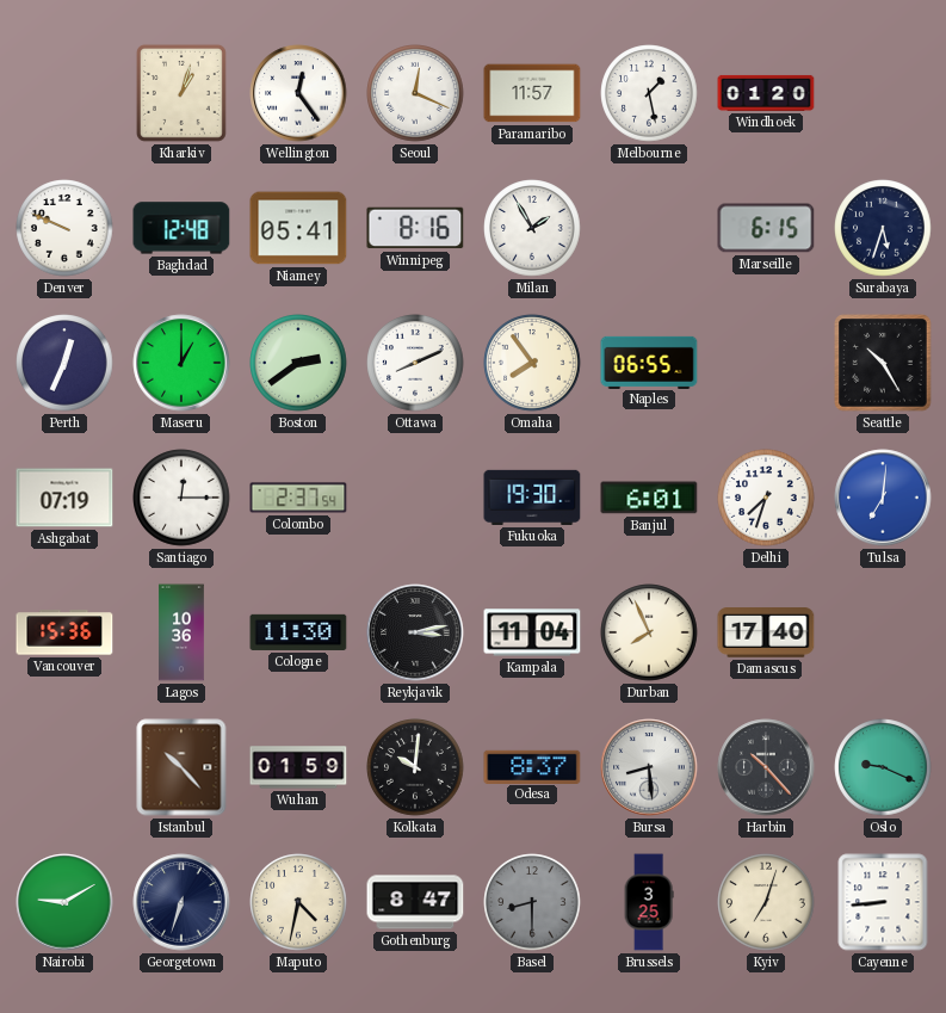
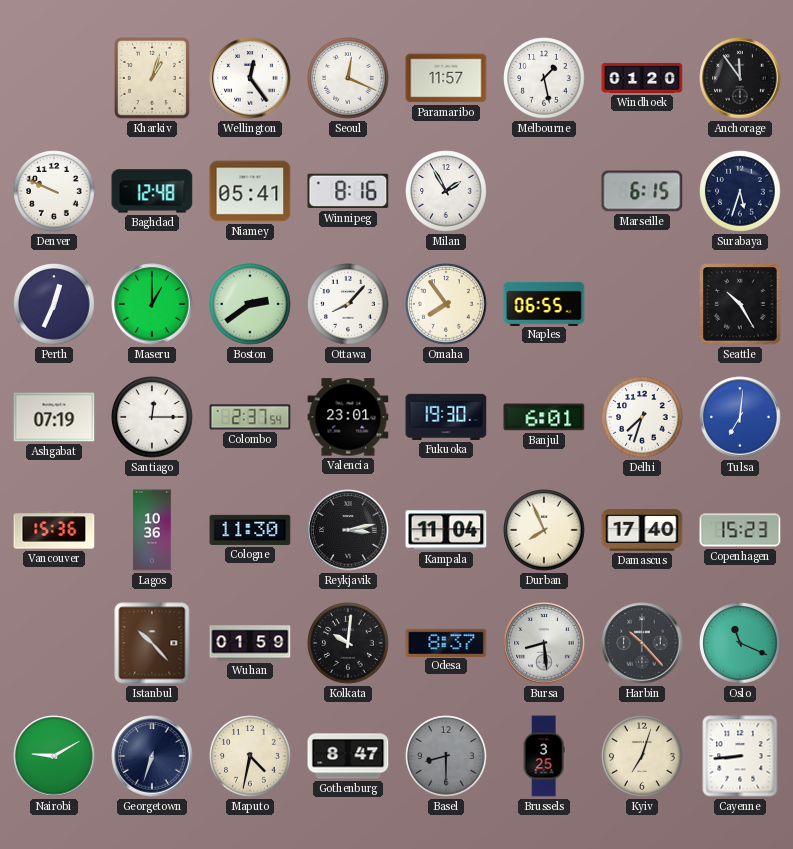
Anchorage: none -> 11:54
Ottawa: 8:11 -> 8:07
Valencia: none -> 23:01
Copenhagen: none -> 15:23
Oslo: 9:19 -> 11:19
